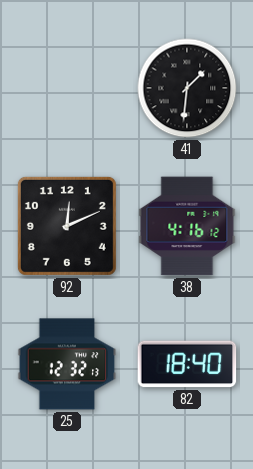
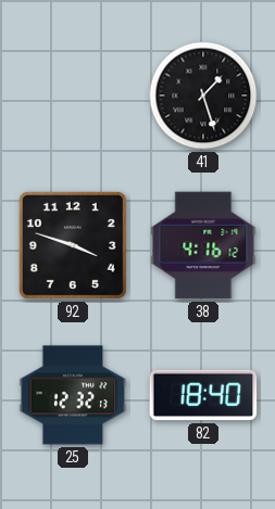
41: 1:31 -> 1:27
92: 12:11 -> 3:48
